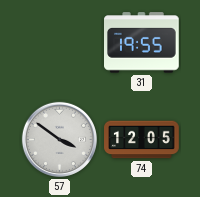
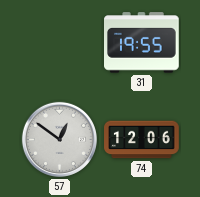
57: 3:51 -> 12:51
74: 12:05 -> 12:06
